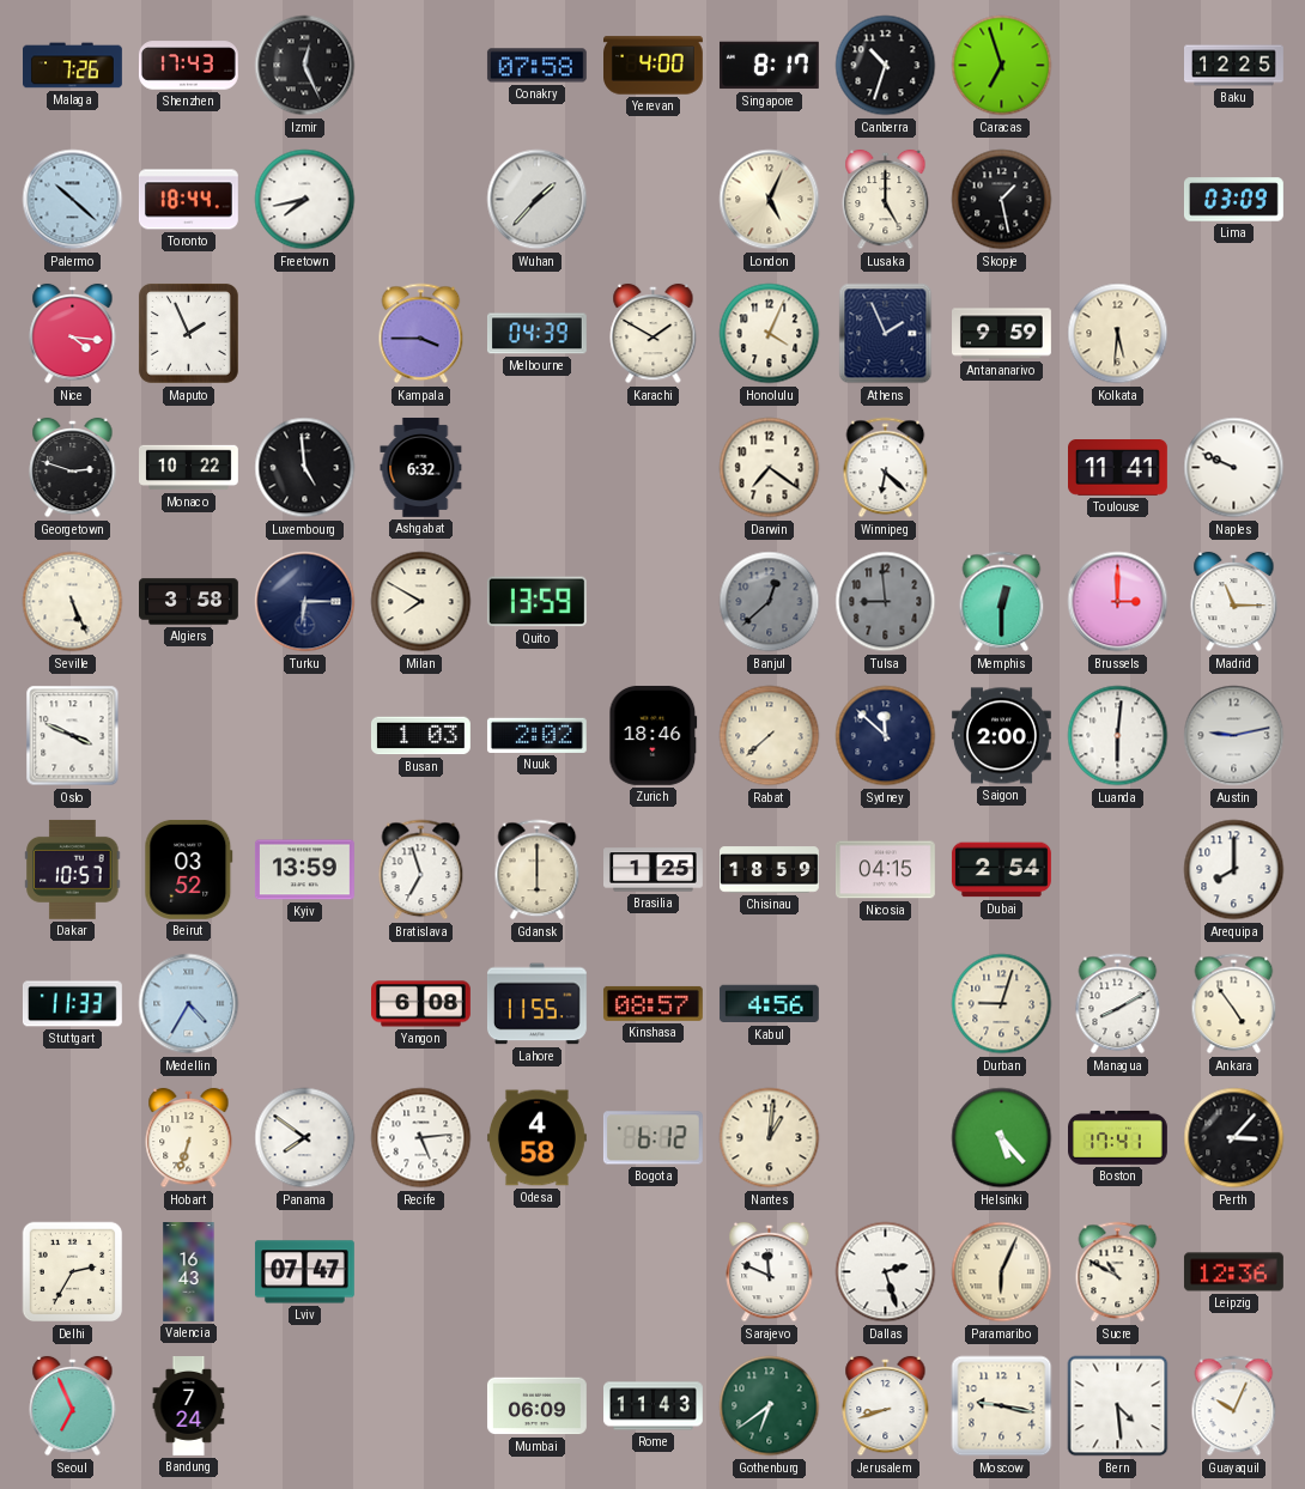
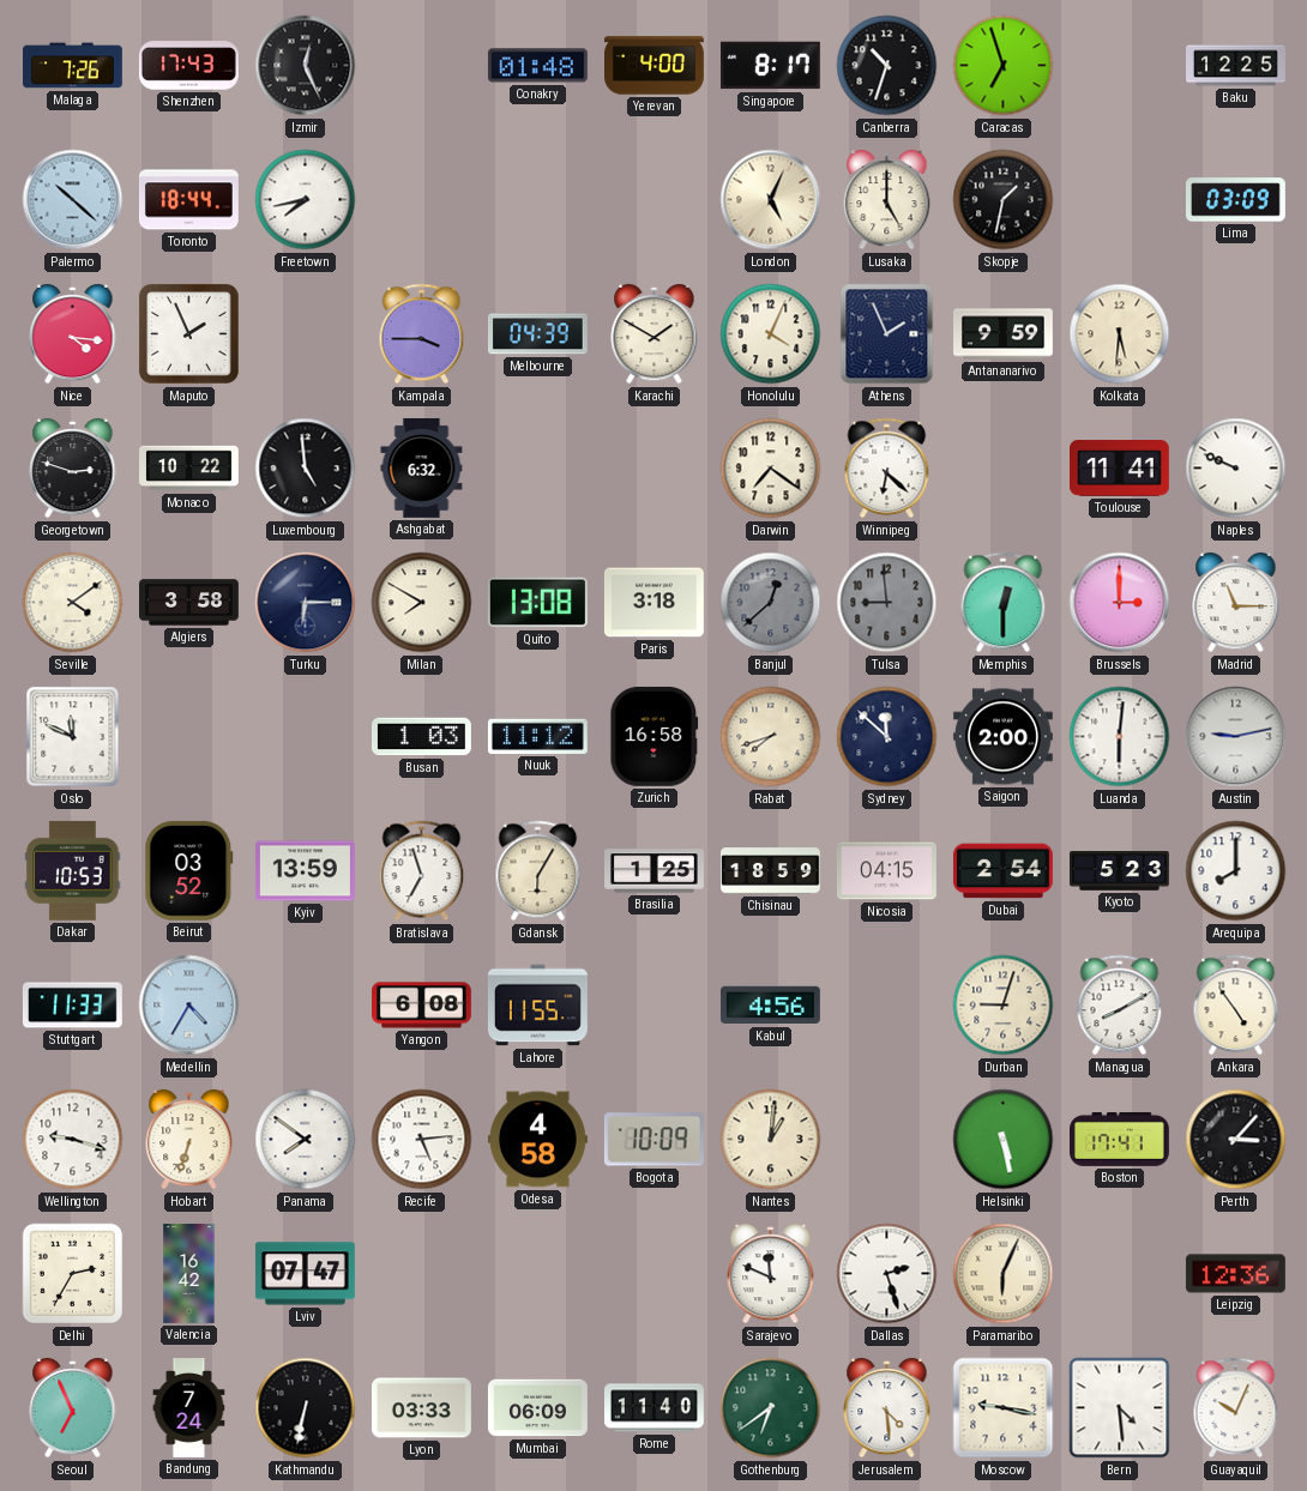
Conakry: 07:58 -> 01:48
Wuhan: 1:37 -> none
Skopje: 1:28 -> 1:32
Seville: 5:26 -> 4:09
Quito: 13:59 -> 13:08
Paris: none -> 3:18
Oslo: 3:49 -> 11:49
Nuuk: 2:02 -> 11:12
Zurich: 18:46 -> 16:58
Rabat: 7:38 -> 7:42
Dakar: 10:57 -> 10:53
Gdansk: 6:00 -> 6:05
Kyoto: none -> 5:23
Kinshasa: 08:57 -> none
Wellington: none -> 9:18
Bogota: 6:12 -> 10:09
Helsinki: 5:23 -> 5:28
Valencia: 16:43 -> 16:42
Sucre: 10:50 -> none
Kathmandu: none -> 6:32
Lyon: none -> 03:33
Rome: 11:43 -> 11:40
Jerusalem: 8:42 -> 4:29
